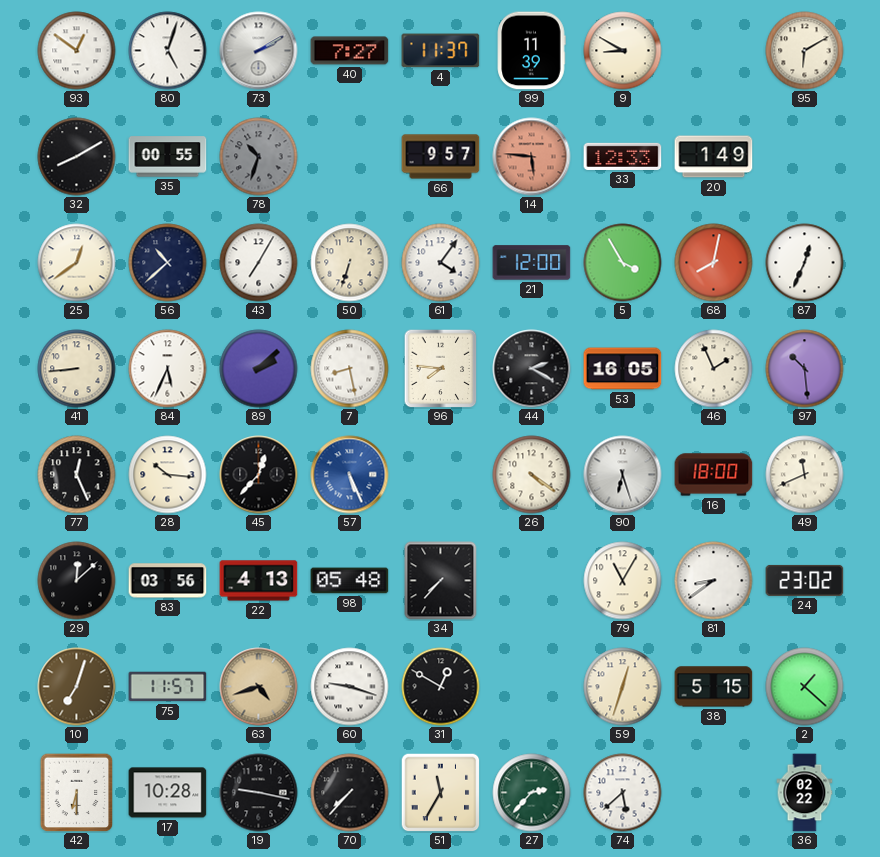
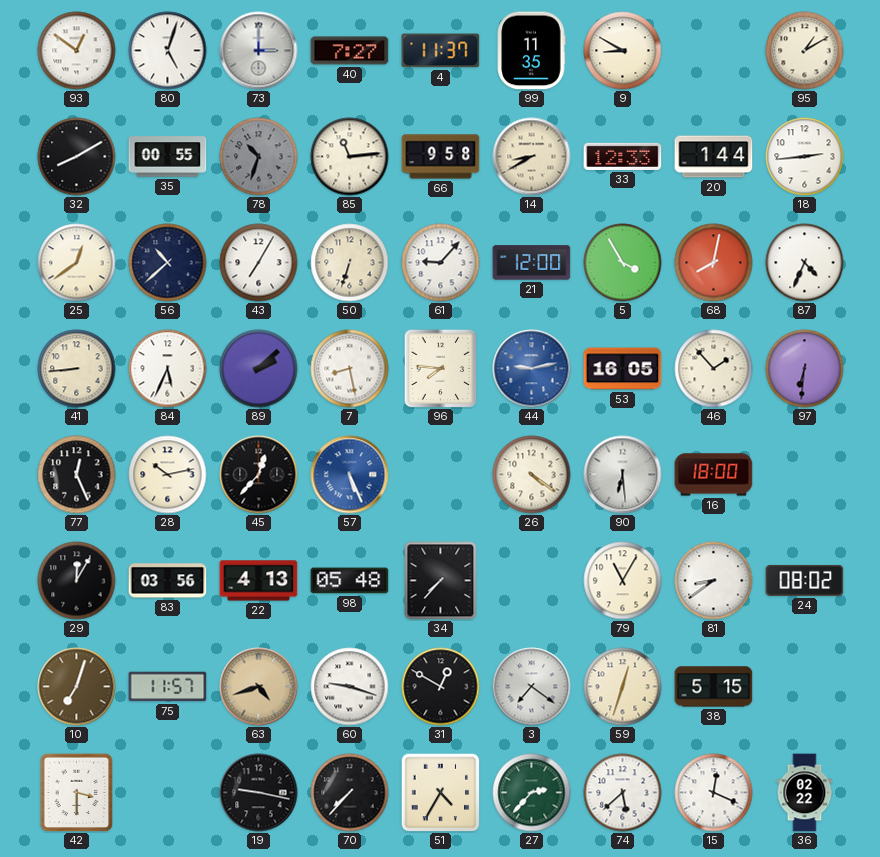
73: 2:10 -> 3:00
99: 11:39 -> 11:35
95: 6:10 -> 1:10
85: none -> 11:14
66: 9:57 -> 9:58
14: 5:46 -> 8:40
14 dial: salmon -> cream
20: 1:49 -> 1:44
18: none -> 2:44
61: 4:06 -> 9:07
87: 12:34 -> 4:34
44: 2:20 -> 9:13
44 dial: black -> blue
46: 1:56 -> 1:53
97: 10:29 -> 6:31
28: 10:16 -> 10:13
90: 6:27 -> 6:29
49: 11:41 -> none
29: 12:08 -> 12:05
24: 23:02 -> 08:02
3: none -> 7:21
2: 1:22 -> none
42: 6:30 -> 3:30
17: 10:28 -> none
51: 11:35 -> 4:35
15: none -> 12:19
